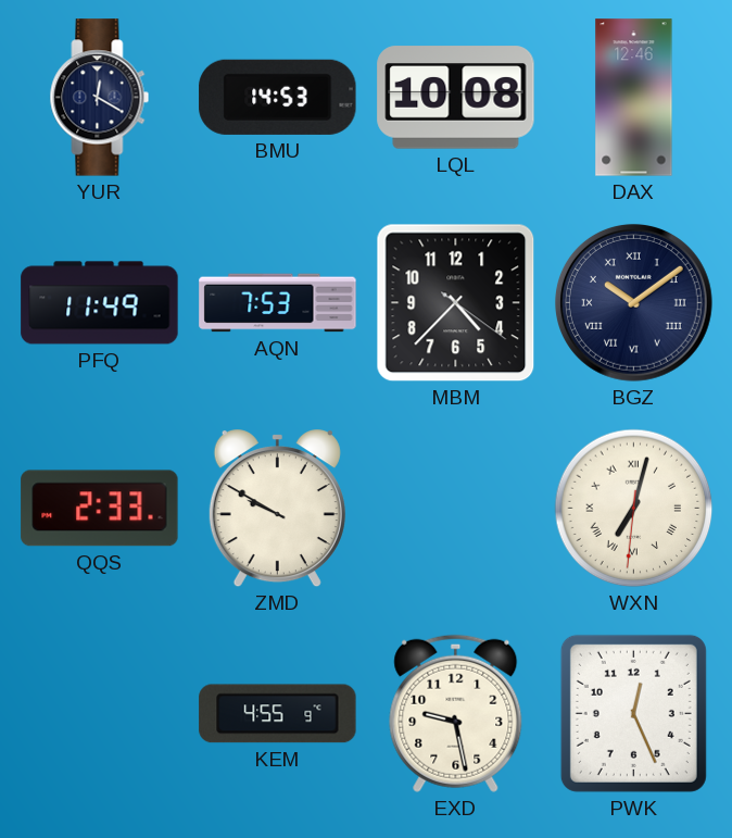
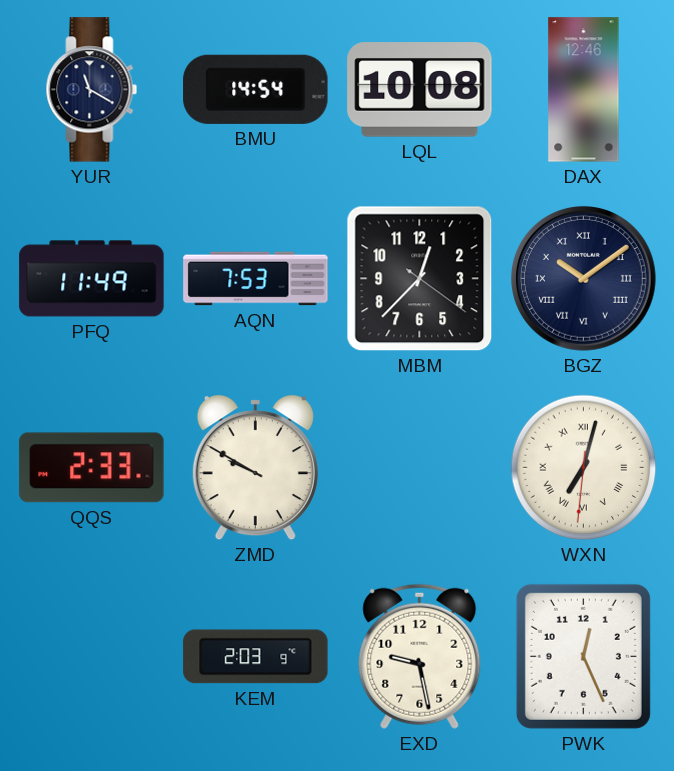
YUR: 12:20 -> 11:20
BMU: 14:53 -> 14:54
MBM: 4:37 -> 12:37
KEM: 4:55 -> 2:03
